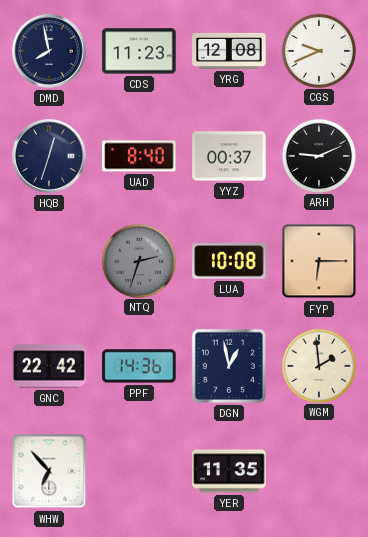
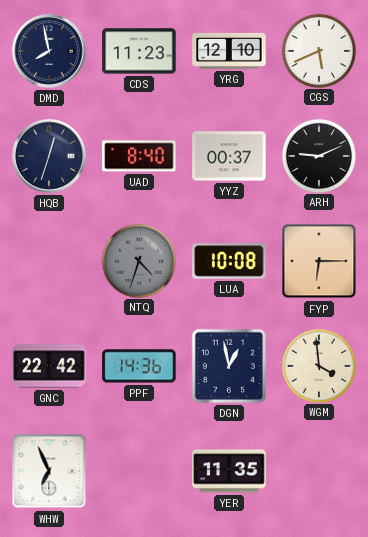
YRG: 12:08 -> 12:10
CGS: 9:41 -> 5:41
NTQ: 2:33 -> 4:33
WGM: 1:59 -> 3:59
WHW: 6:53 -> 6:56
